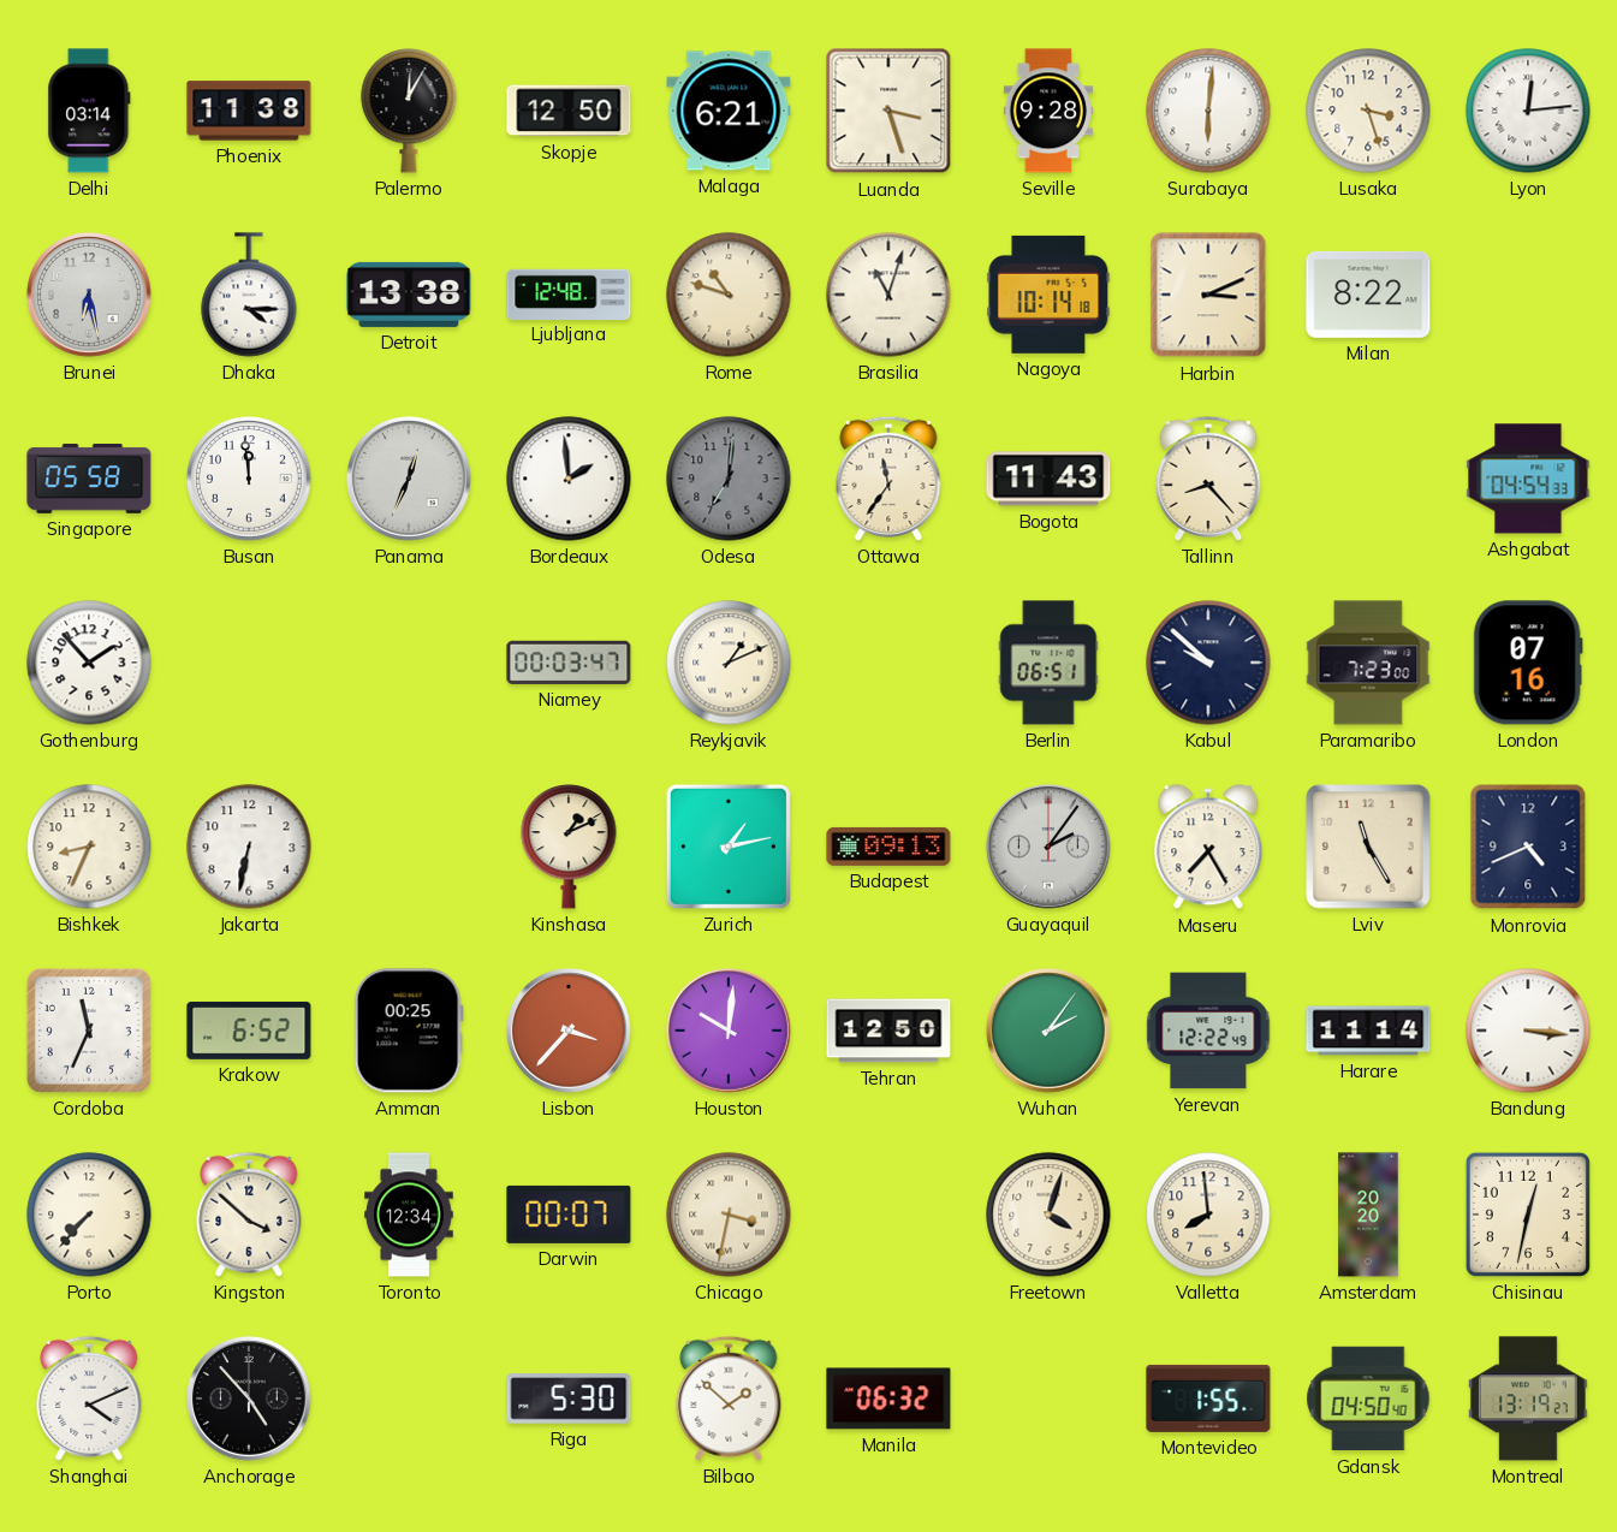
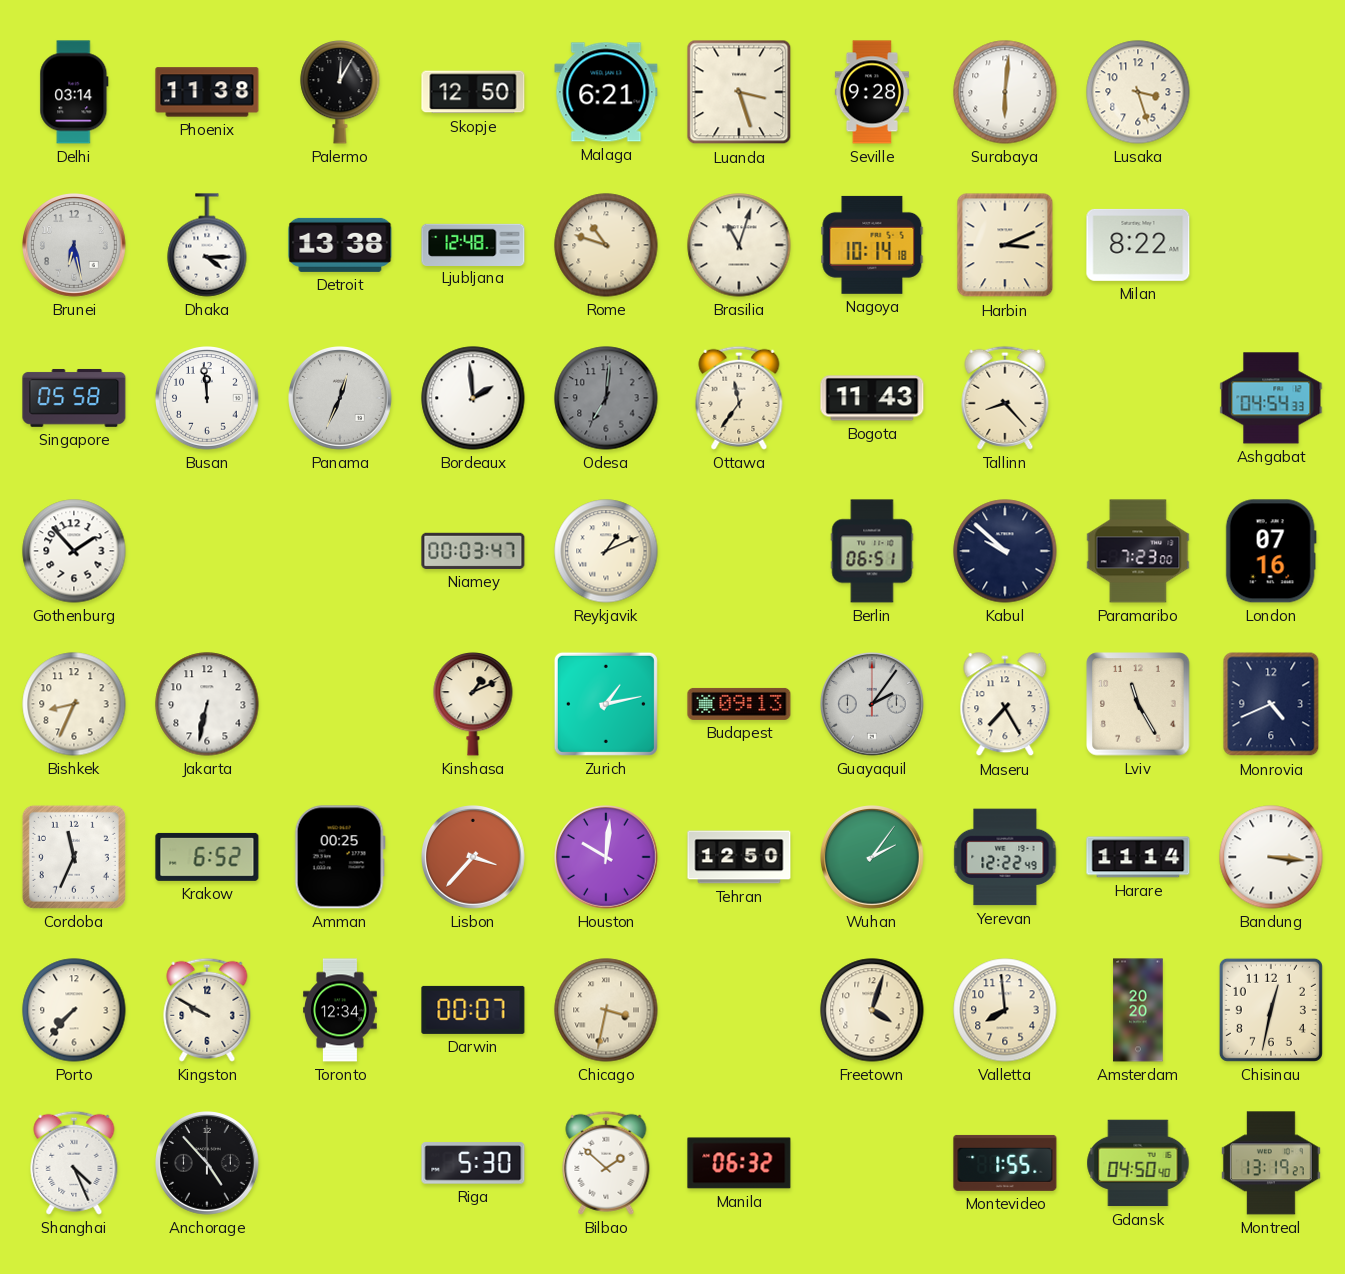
Lyon: 12:14 -> none
Kingston: 3:52 -> 9:50
Shanghai: 4:11 -> 4:26
